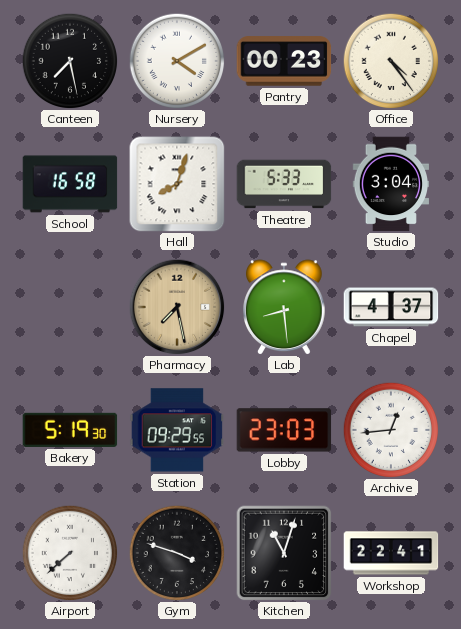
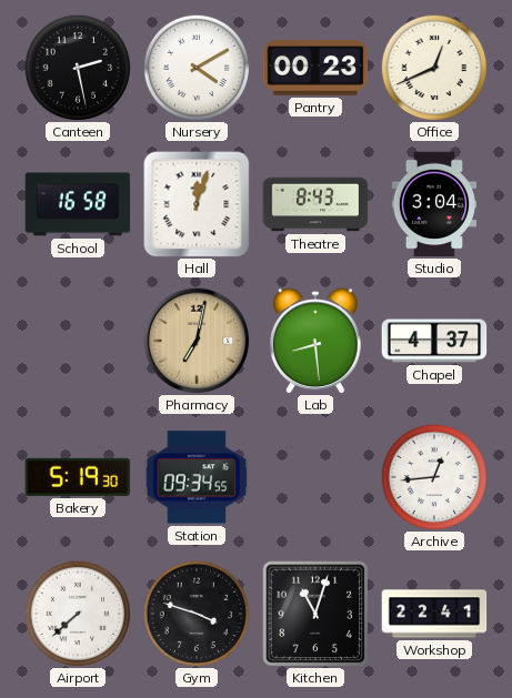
Canteen: 7:28 -> 2:28
Office: 4:24 -> 12:41
Hall: 8:03 -> 12:03
Theatre: 5:33 -> 8:43
Pharmacy: 7:28 -> 7:02
Station: 09:29 -> 09:34
Lobby: 23:03 -> none
